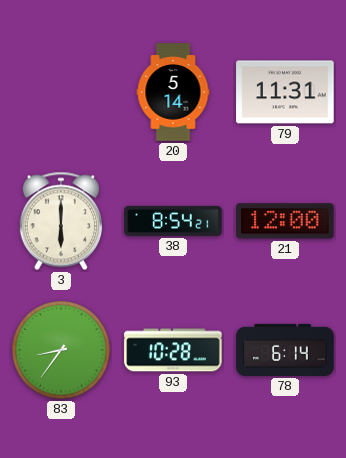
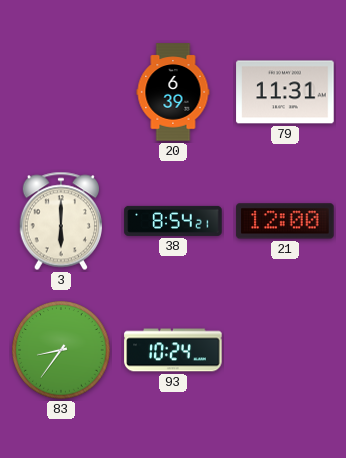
20: 5:14 -> 6:39
93: 10:28 -> 10:24
78: 6:14 -> none
